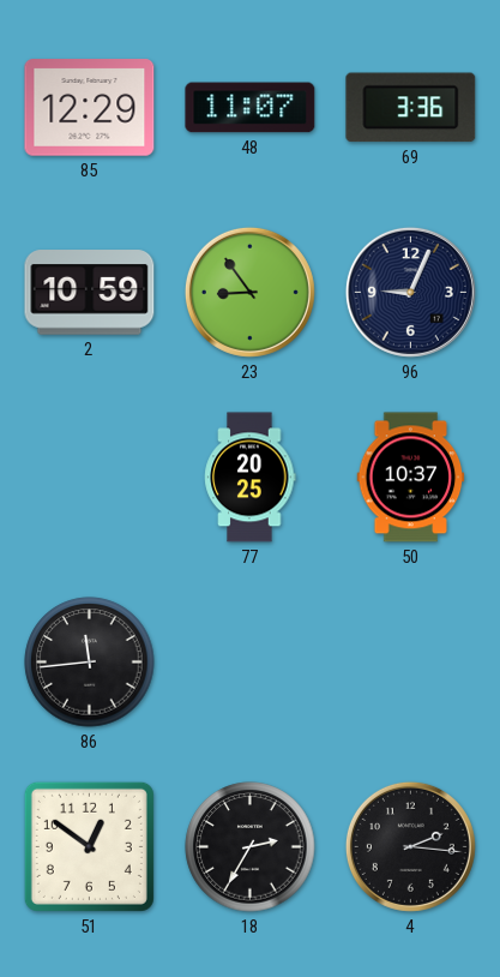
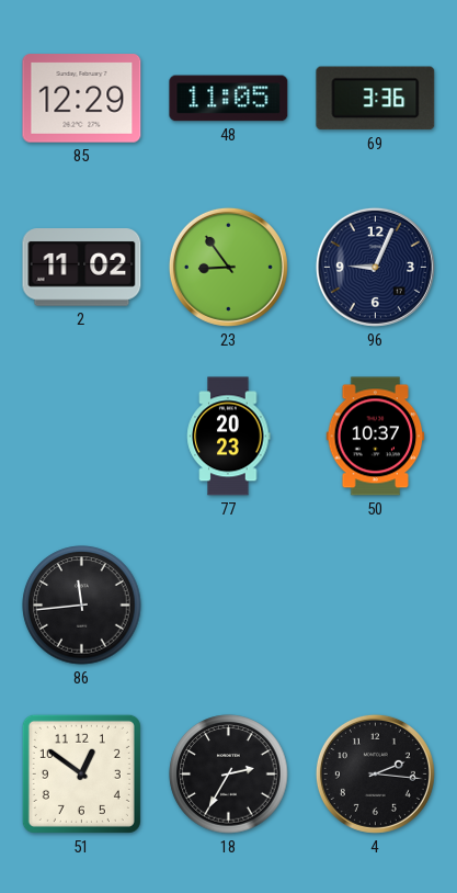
48: 11:07 -> 11:05
2: 10:59 -> 11:02
77: 20:25 -> 20:23
